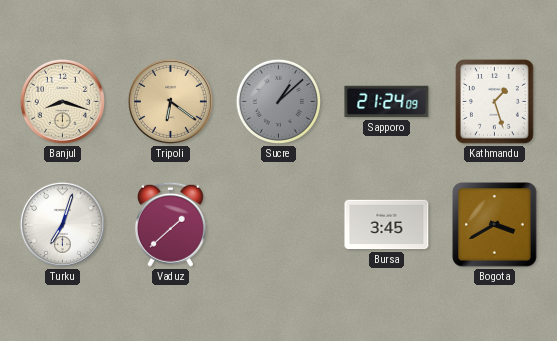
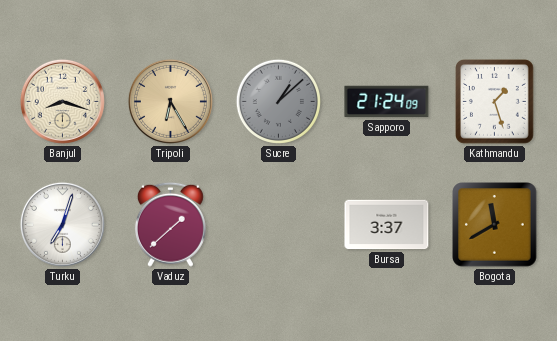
Tripoli: 6:21 -> 6:25
Bursa: 3:45 -> 3:37
Bogota: 3:40 -> 11:40
